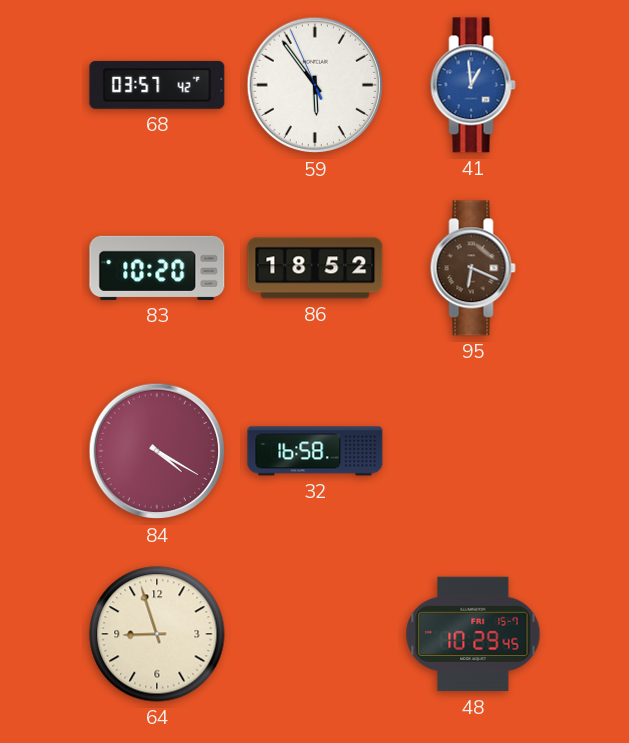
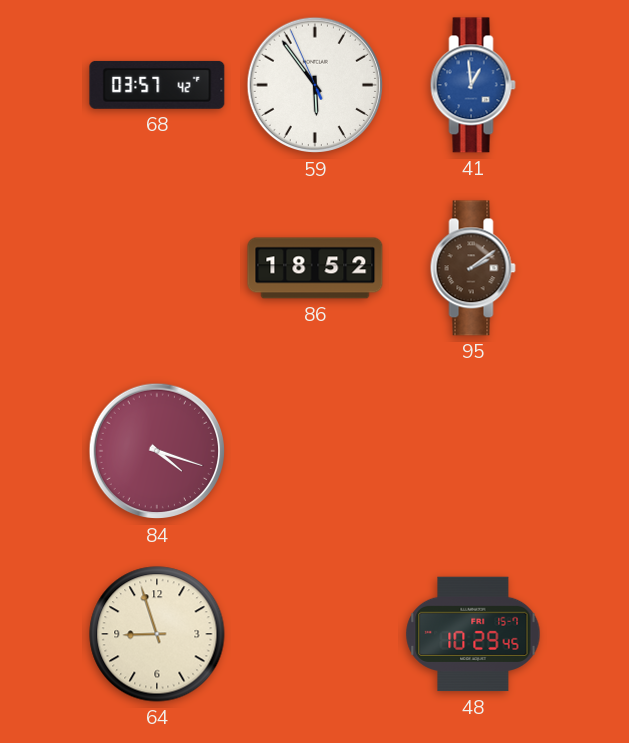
83: 10:20 -> none
95: 6:19 -> 2:09
84: 4:20 -> 4:18
32: 16:58 -> none
